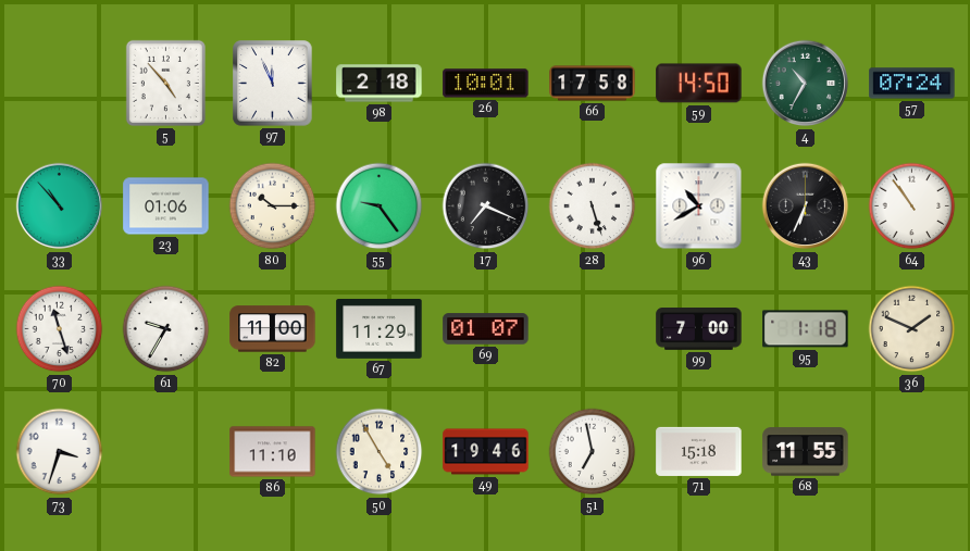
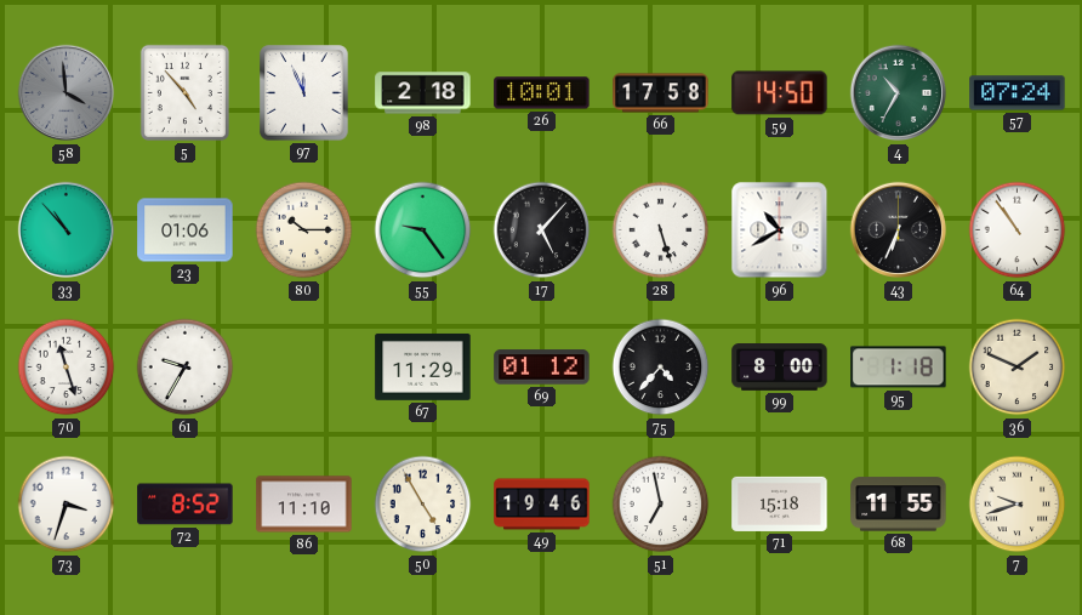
58: none -> 3:59
17: 7:19 -> 5:07
82: 11:00 -> none
69: 01:07 -> 01:12
75: none -> 4:37
99: 7:00 -> 8:00
72: none -> 8:52
7: none -> 9:42
